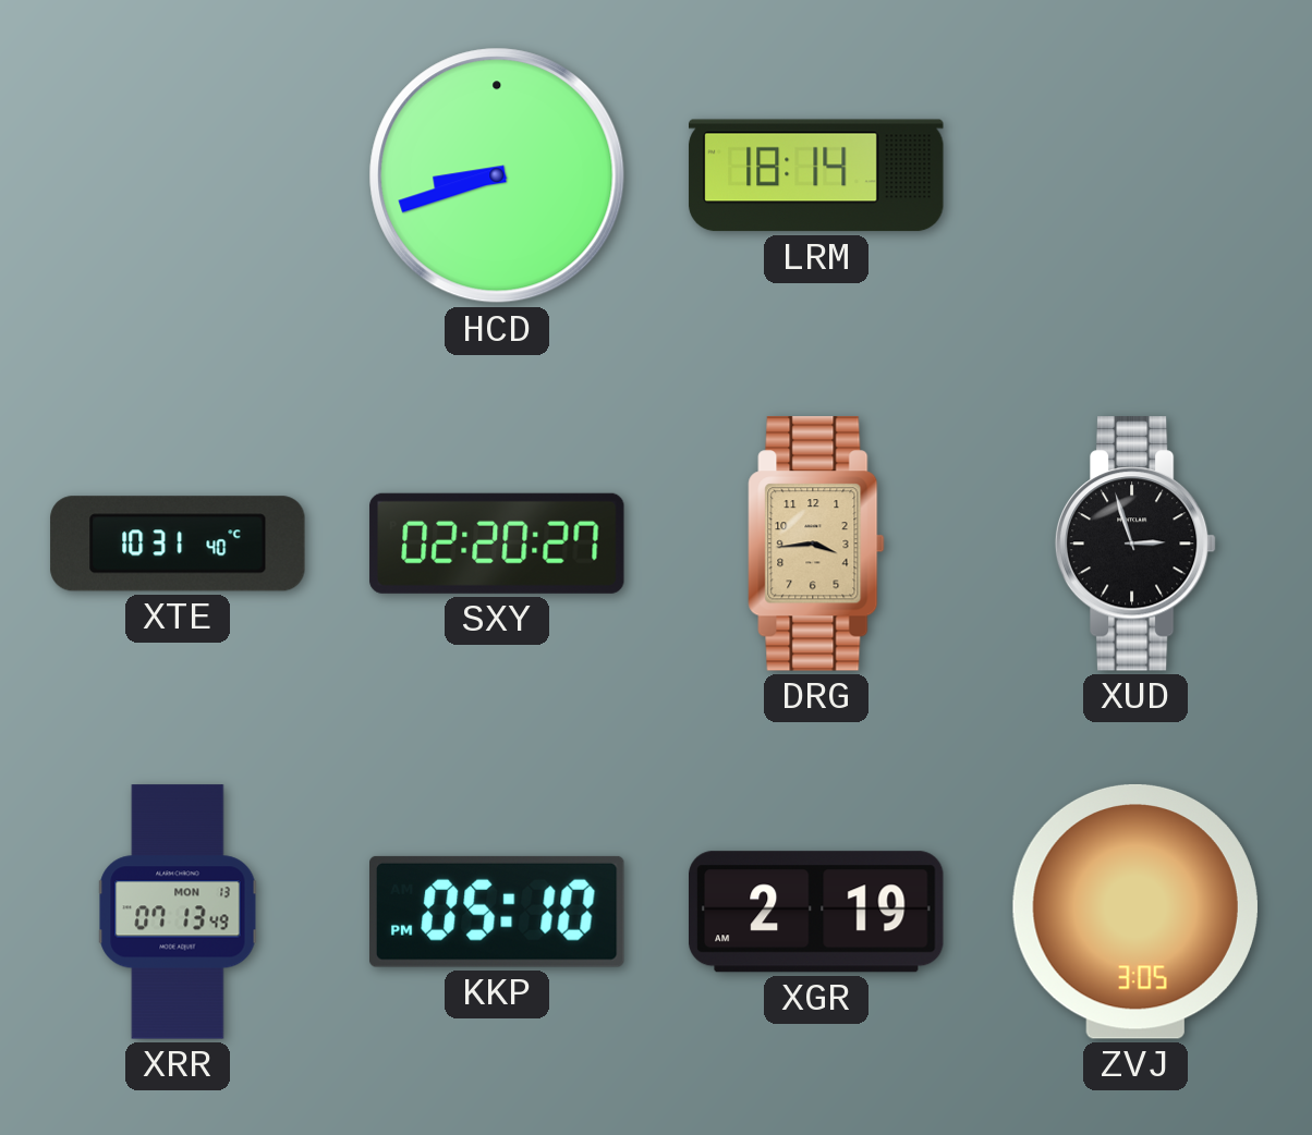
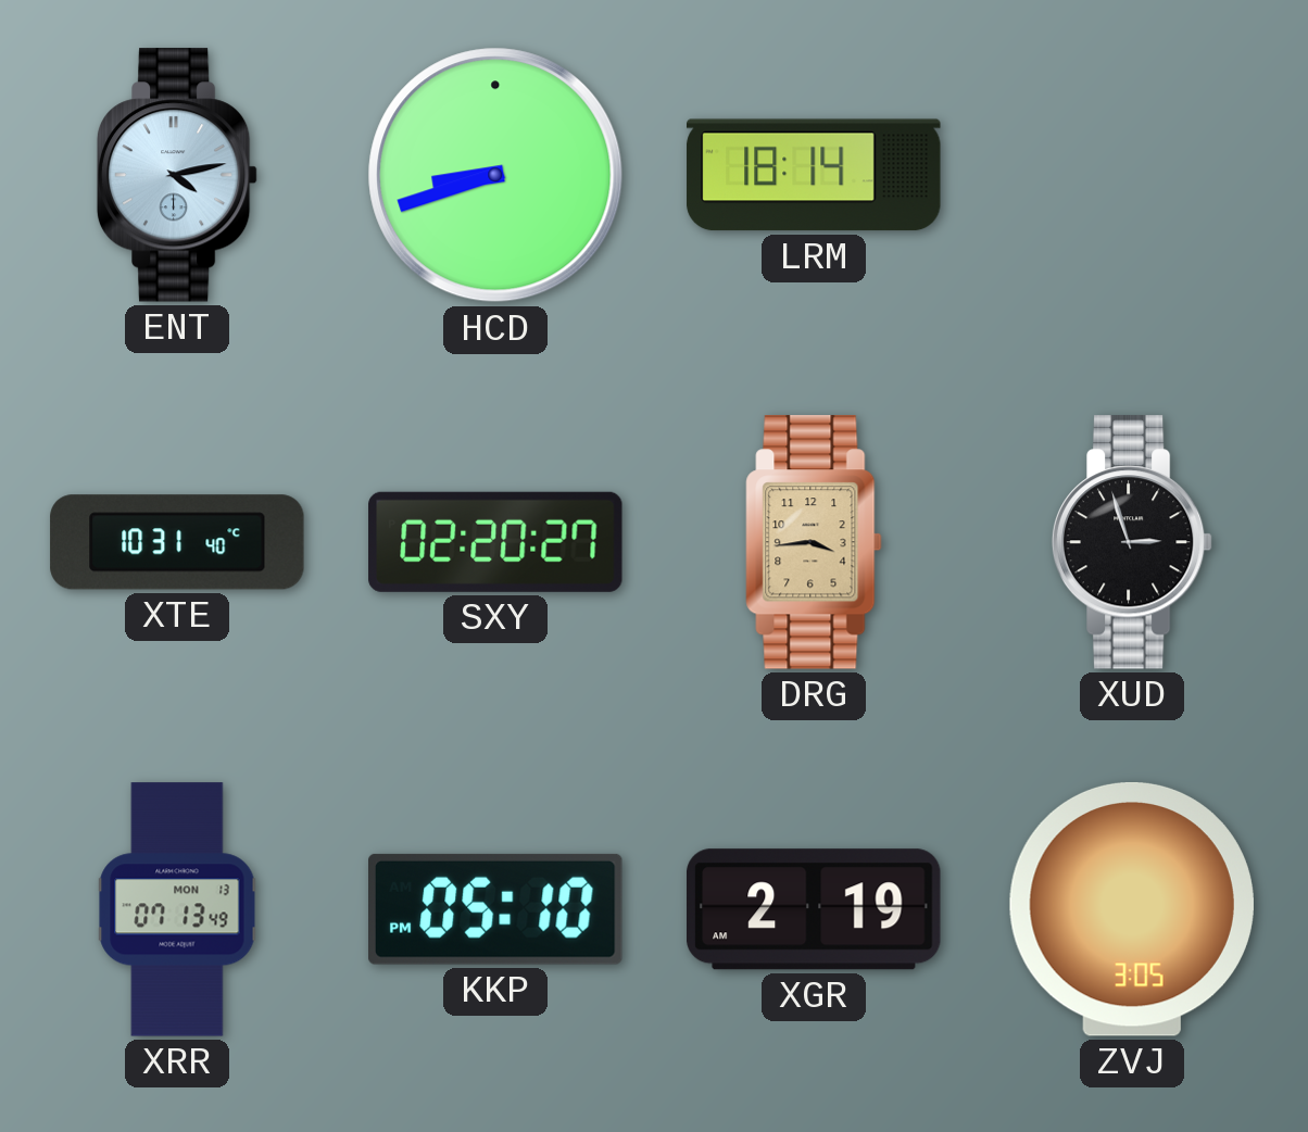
ENT: none -> 4:13
